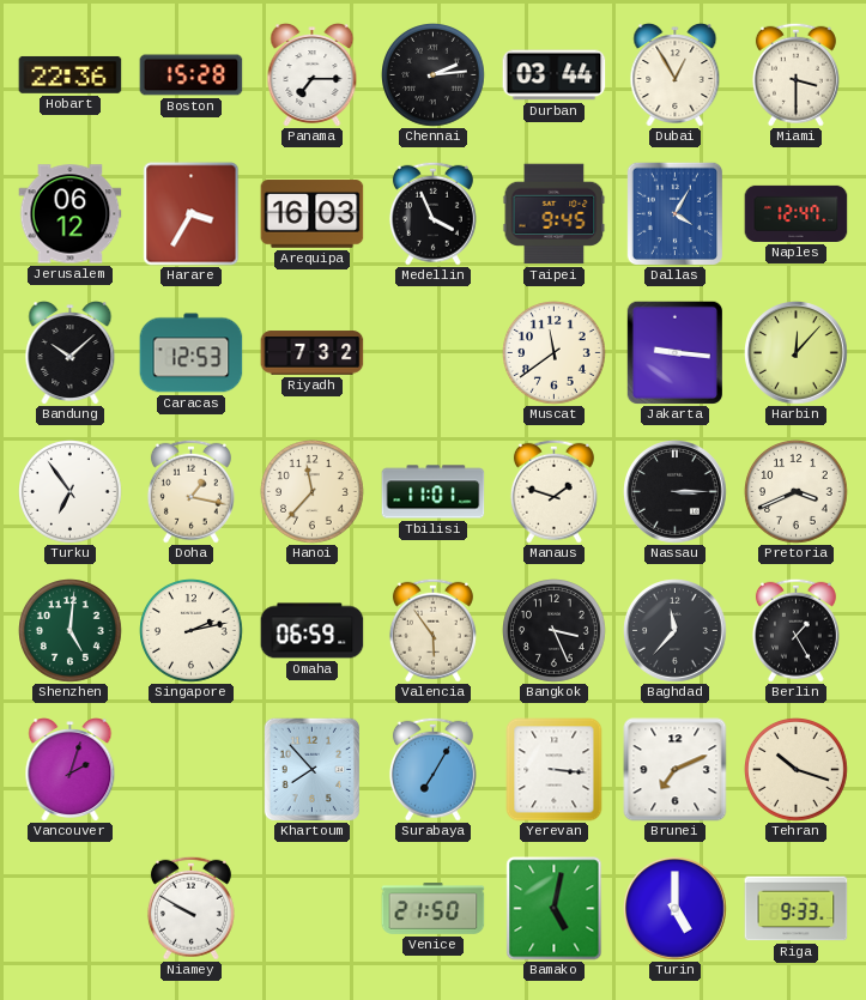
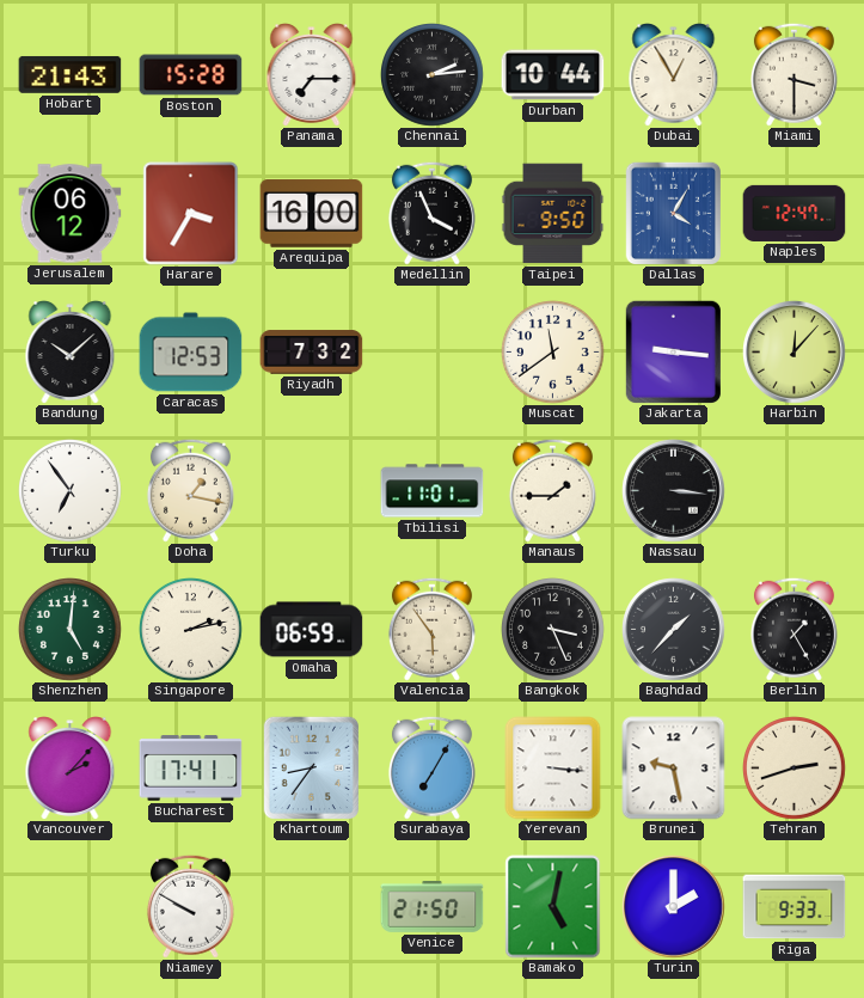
Hobart: 22:36 -> 21:43
Durban: 03:44 -> 10:44
Arequipa: 16:03 -> 16:00
Taipei: 9:45 -> 9:50
Hanoi: 11:37 -> none
Manaus: 1:48 -> 1:45
Nassau: 3:15 -> 3:16
Pretoria: 3:41 -> none
Baghdad: 11:37 -> 1:37
Vancouver: 2:03 -> 2:07
Bucharest: none -> 17:41
Khartoum: 7:53 -> 8:36
Brunei: 7:11 -> 9:28
Tehran: 10:18 -> 2:42
Turin: 5:00 -> 2:00
